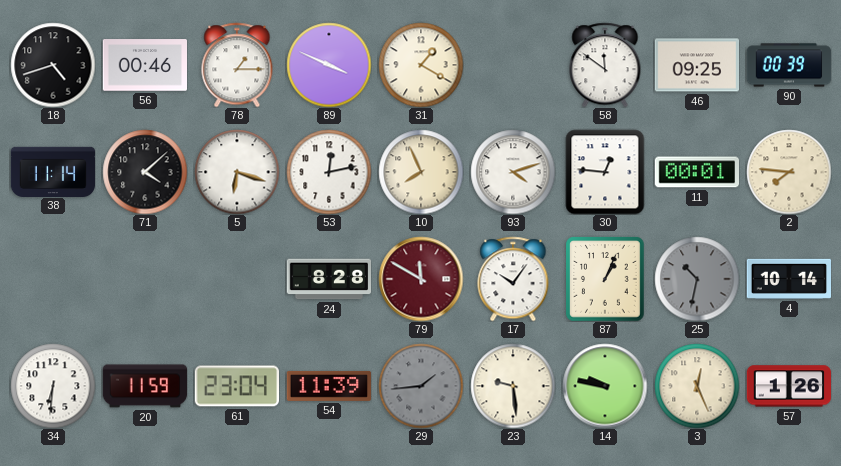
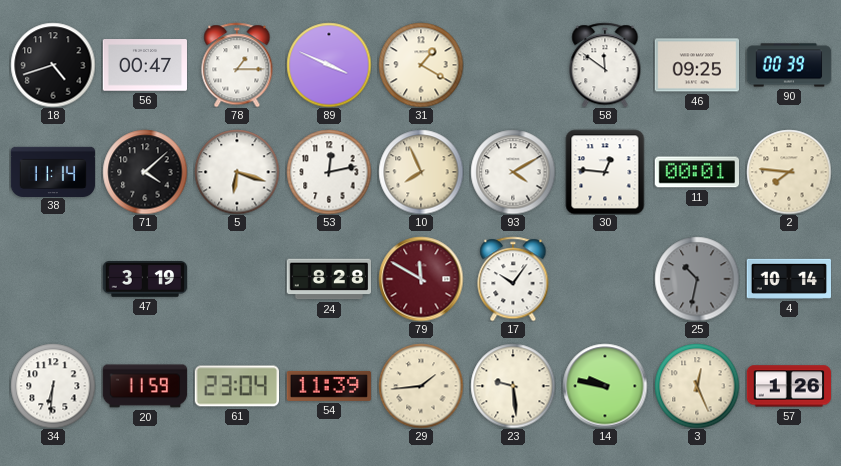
56: 00:46 -> 00:47
93: 4:12 -> 4:10
47: none -> 3:19
87: 1:04 -> none
29 dial: grey -> cream
